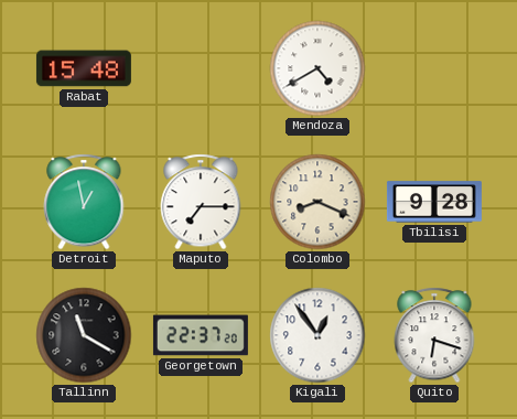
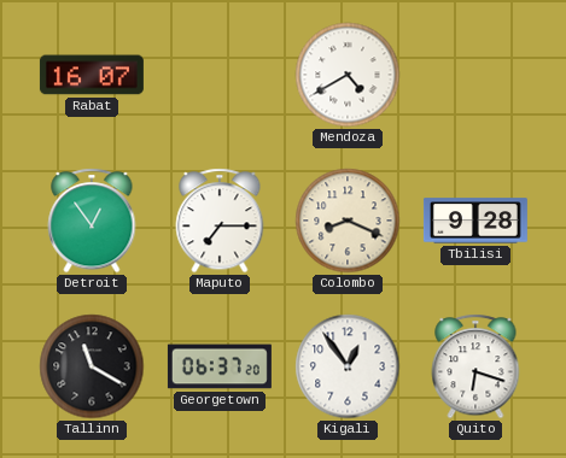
Rabat: 15:48 -> 16:07
Detroit: 12:58 -> 12:54
Georgetown: 22:37 -> 06:37
